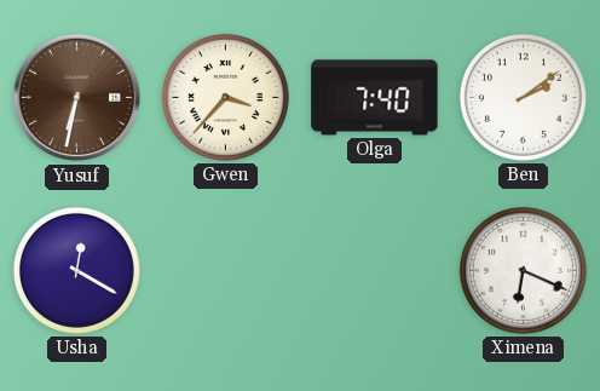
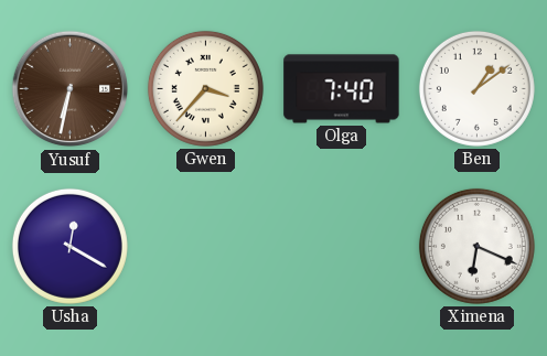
Ben: 2:09 -> 1:09
